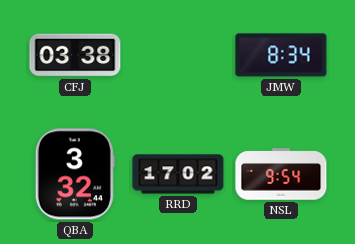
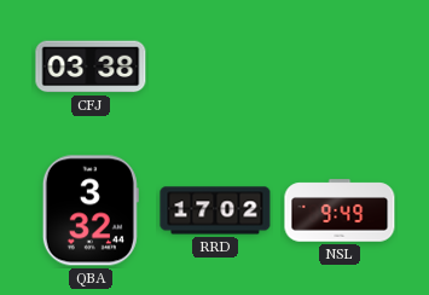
JMW: 8:34 -> none
NSL: 9:54 -> 9:49
